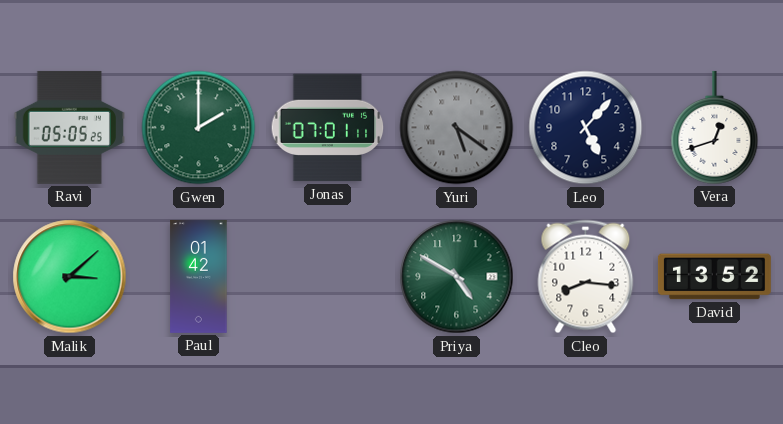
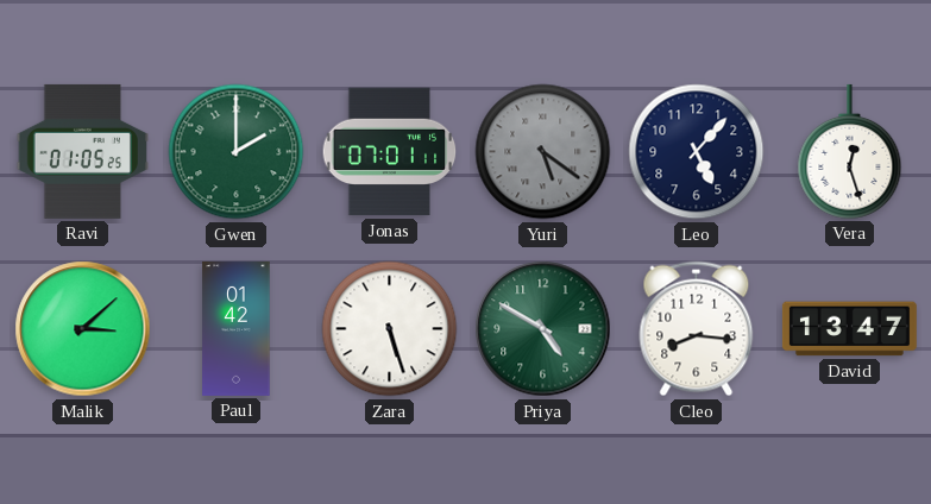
Ravi: 05:05 -> 01:05
Vera: 12:42 -> 12:27
Zara: none -> 5:27
David: 13:52 -> 13:47
